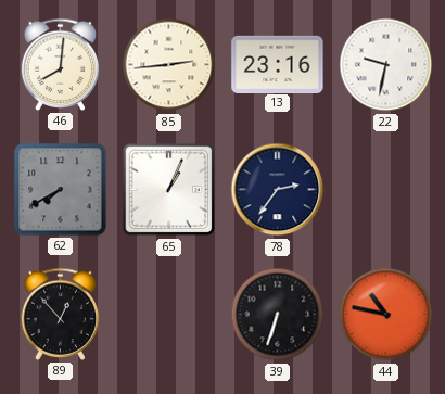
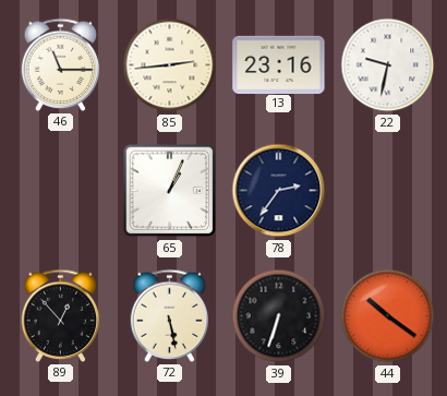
46: 8:01 -> 11:15
62: 7:40 -> none
72: none -> 5:28
44: 10:47 -> 10:21
